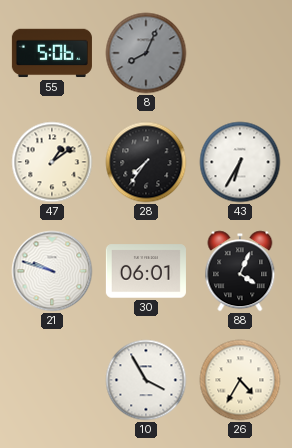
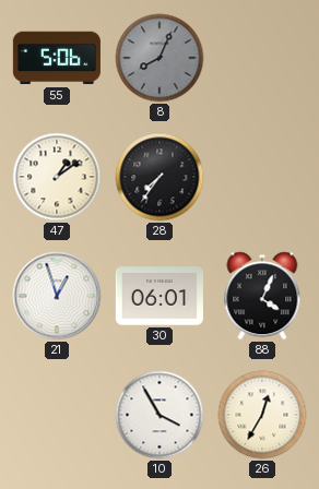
43: 6:35 -> none
21: 9:48 -> 12:57
26: 4:35 -> 12:35
